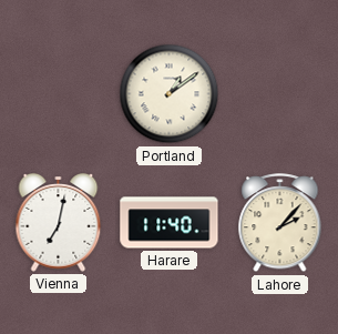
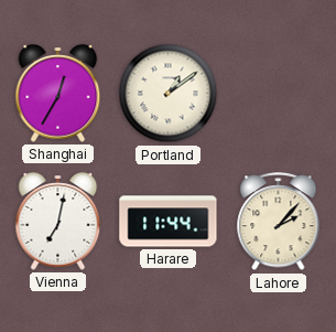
Shanghai: none -> 12:35
Harare: 11:40 -> 11:44
